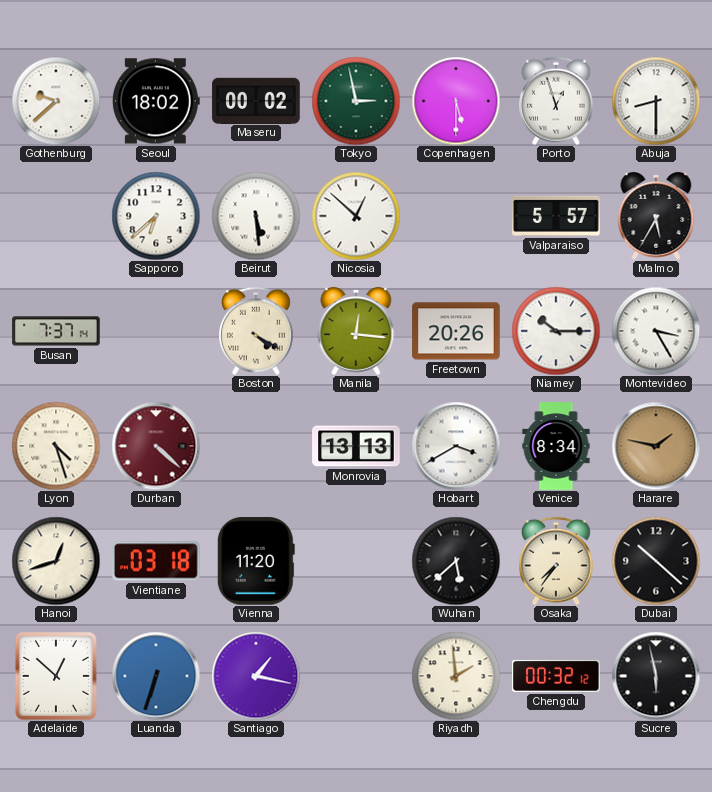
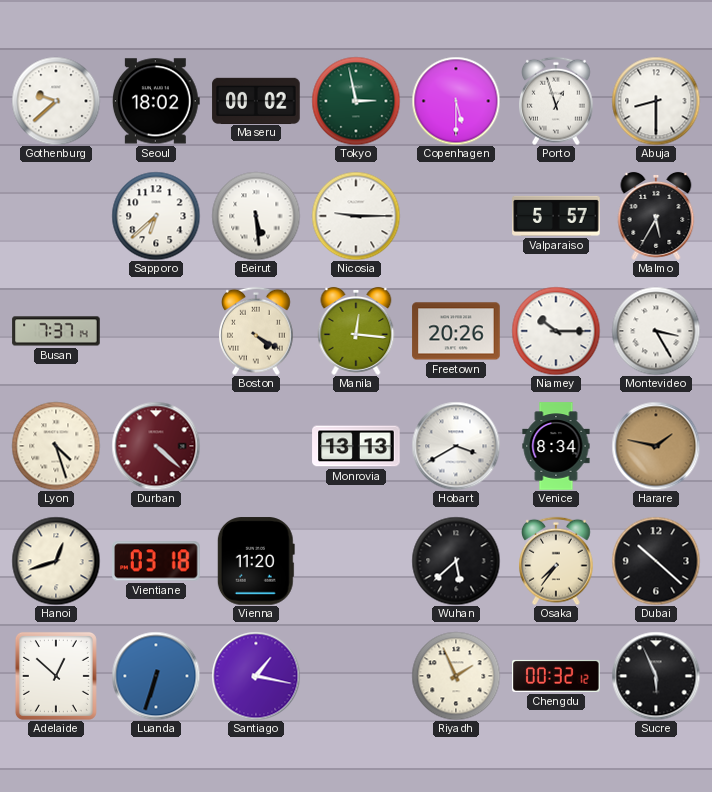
Nicosia: 12:52 -> 9:15
Riyadh: 1:59 -> 1:56
Sucre: 5:58 -> 5:56
